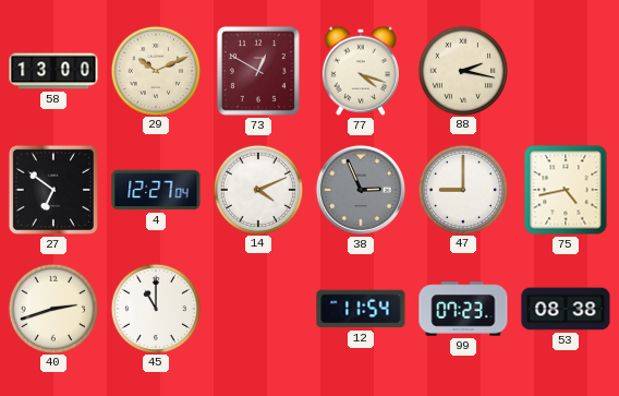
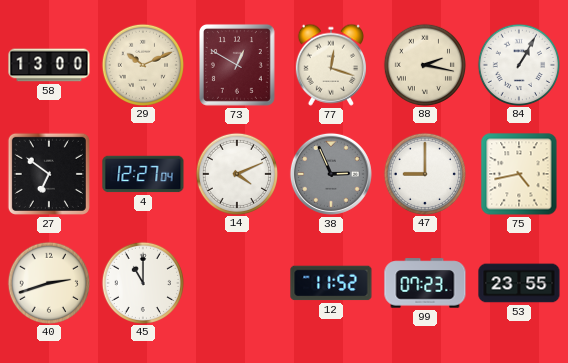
77: 4:18 -> 12:18
84: none -> 1:05
12: 11:54 -> 11:52
53: 08:38 -> 23:55
